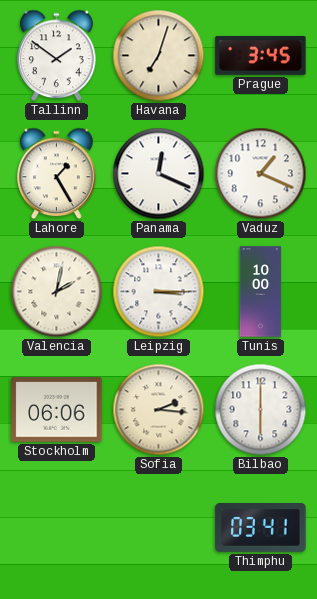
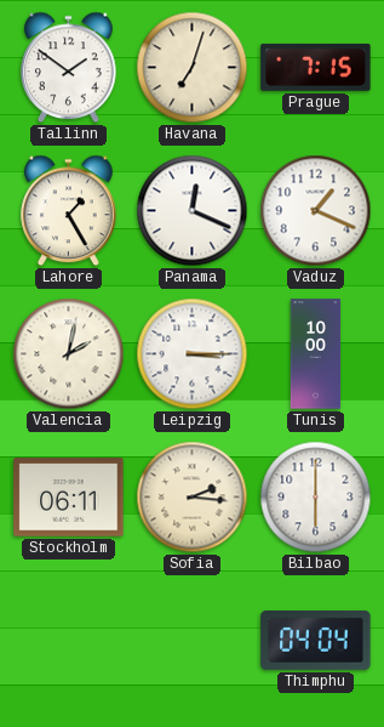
Prague: 3:45 -> 7:15
Stockholm: 06:06 -> 06:11
Thimphu: 03:41 -> 04:04
